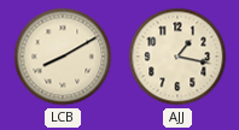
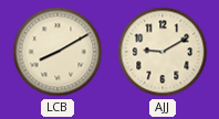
AJJ: 1:17 -> 9:10
